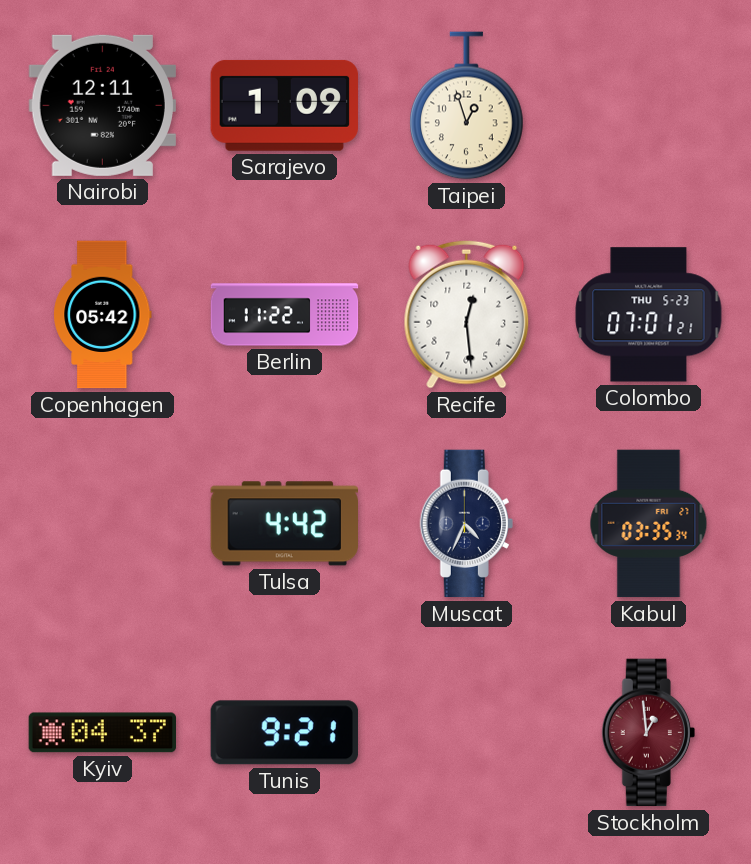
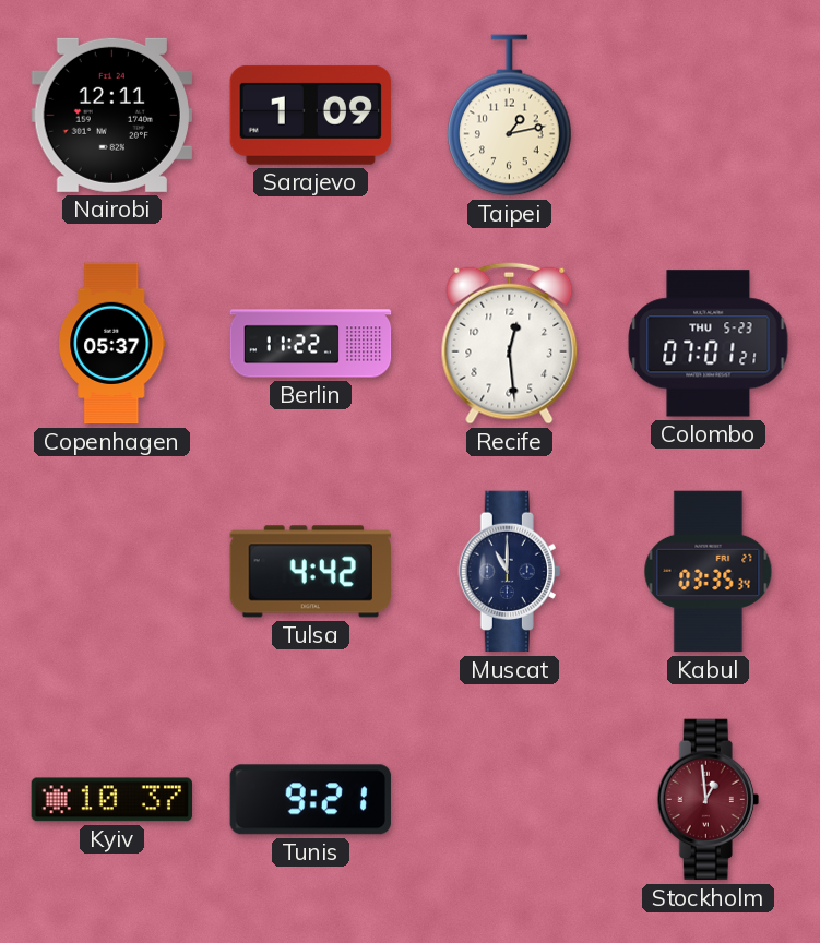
Taipei: 12:57 -> 1:13
Copenhagen: 05:42 -> 05:37
Muscat: 4:34 -> 11:00
Kyiv: 04:37 -> 10:37
